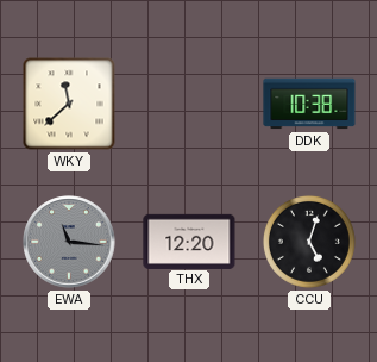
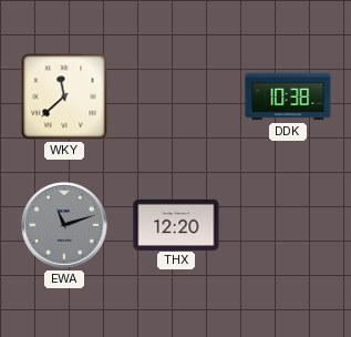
EWA: 11:16 -> 11:12
CCU: 5:03 -> none
